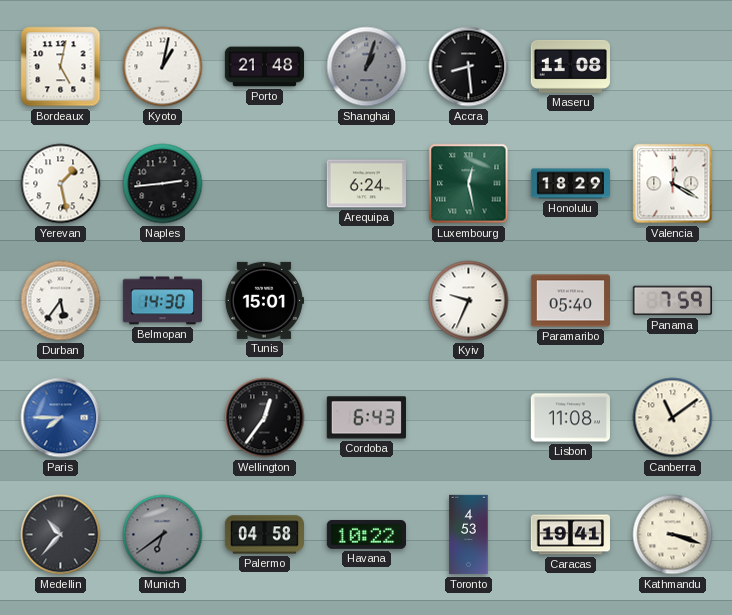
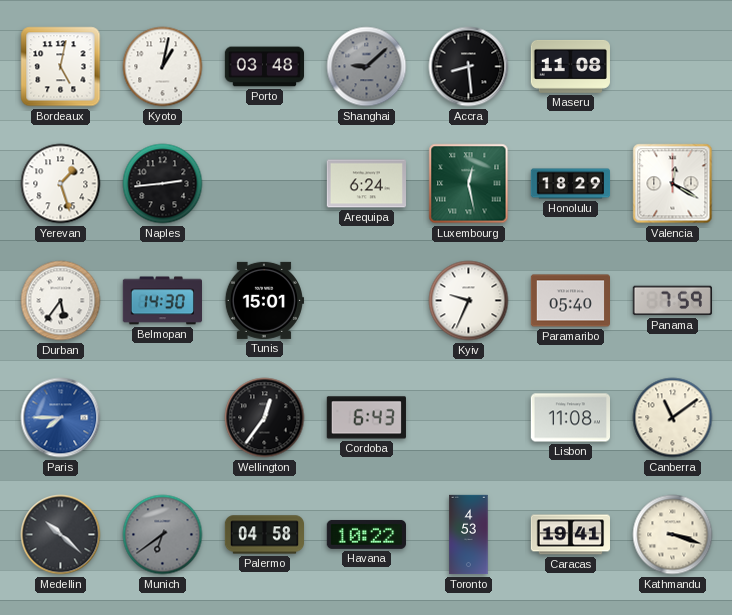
Porto: 21:48 -> 03:48
Shanghai: 1:03 -> 9:08
Yerevan: 1:28 -> 1:27
Medellin: 10:37 -> 10:22
